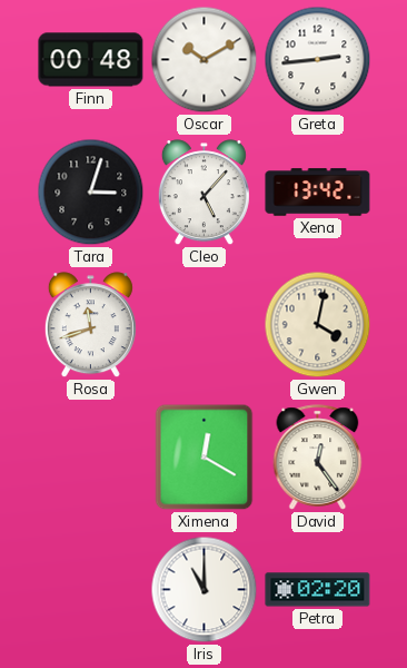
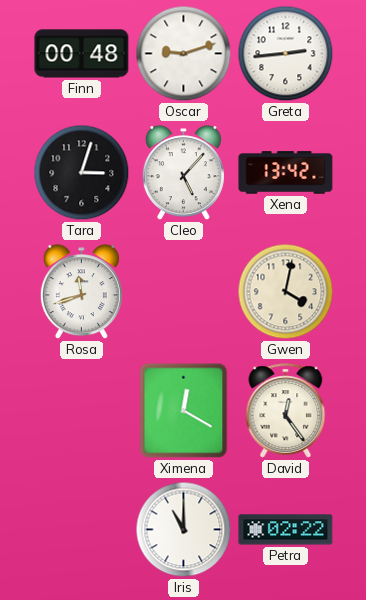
Oscar: 10:10 -> 9:12
Petra: 02:20 -> 02:22
